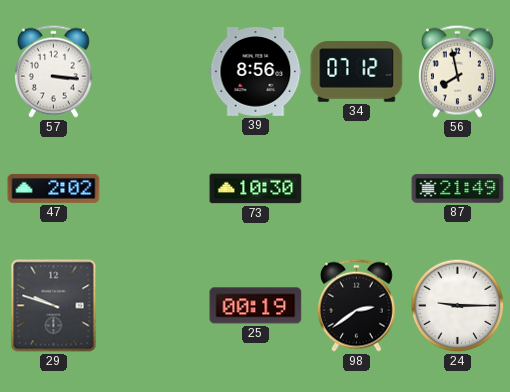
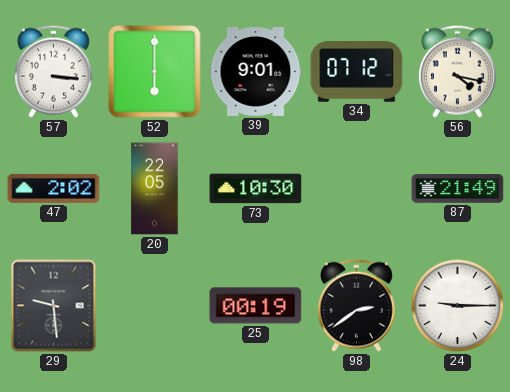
52: none -> 6:00
39: 8:56 -> 9:01
56: 7:58 -> 4:17
20: none -> 22:05
29: 9:48 -> 9:29
